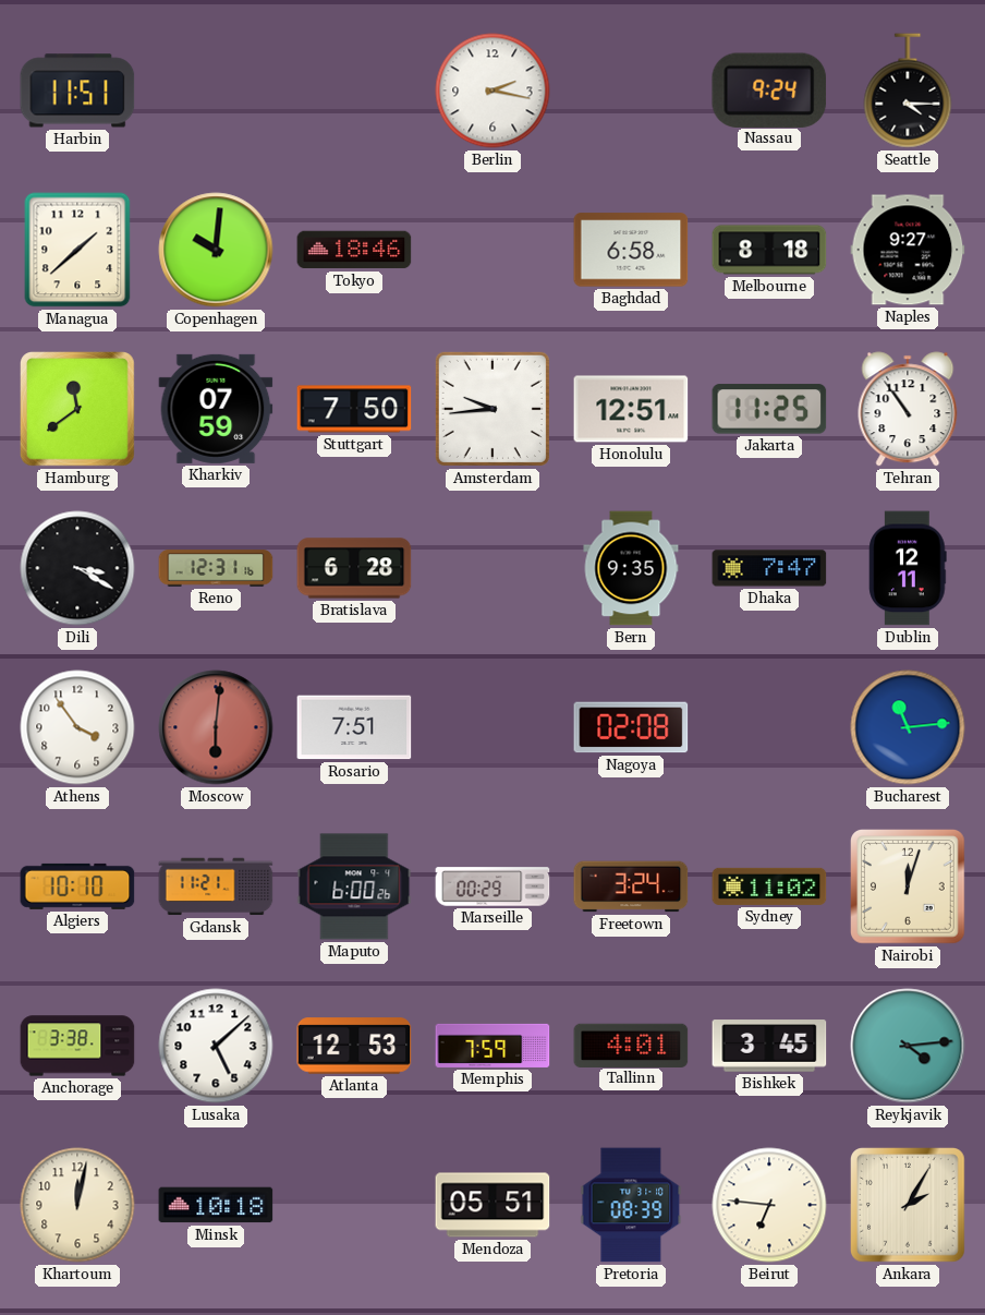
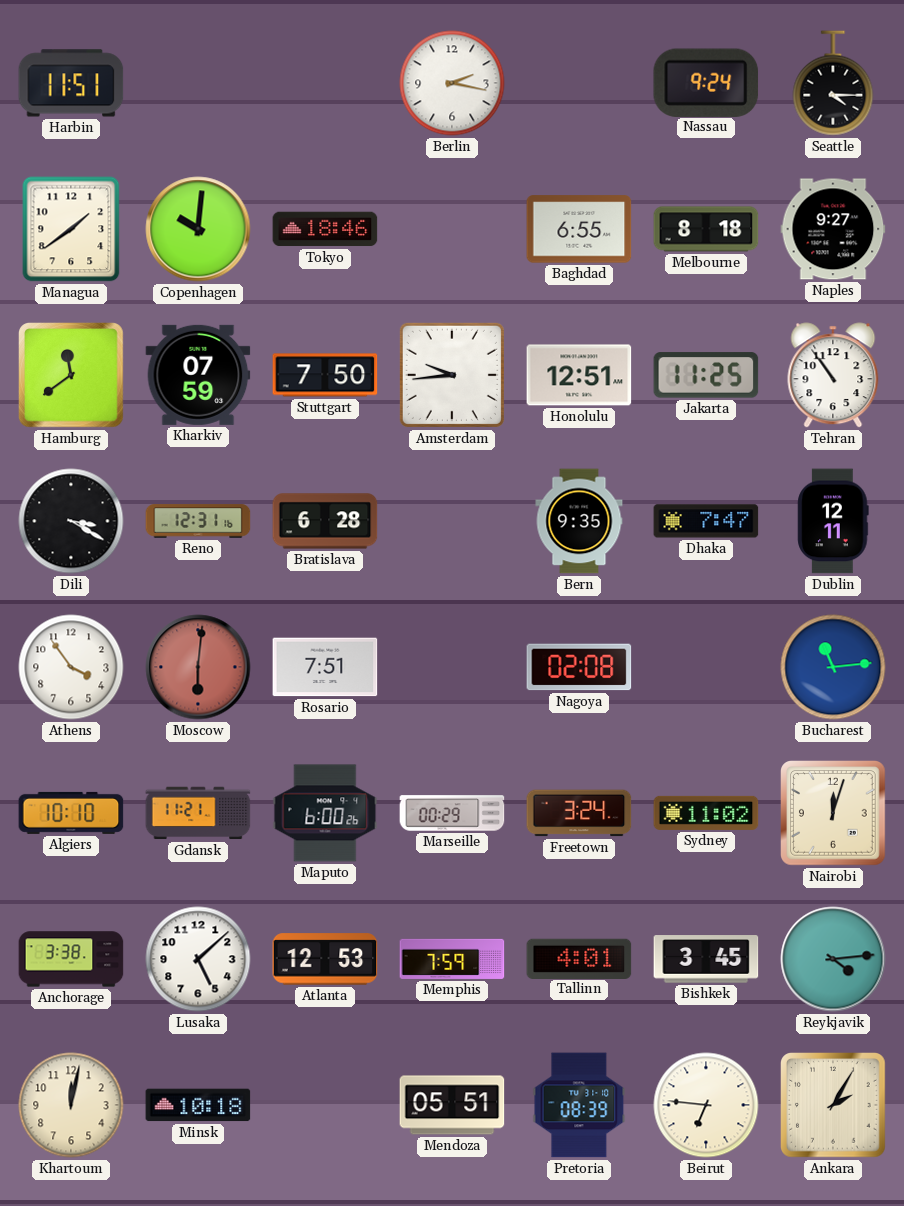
Managua: 1:38 -> 1:39
Baghdad: 6:58 -> 6:55
